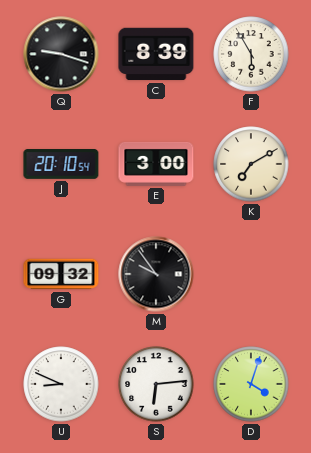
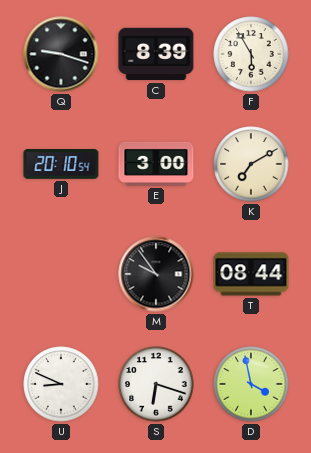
G: 09:32 -> none
T: none -> 08:44
S: 6:14 -> 6:18
D: 4:03 -> 3:58
